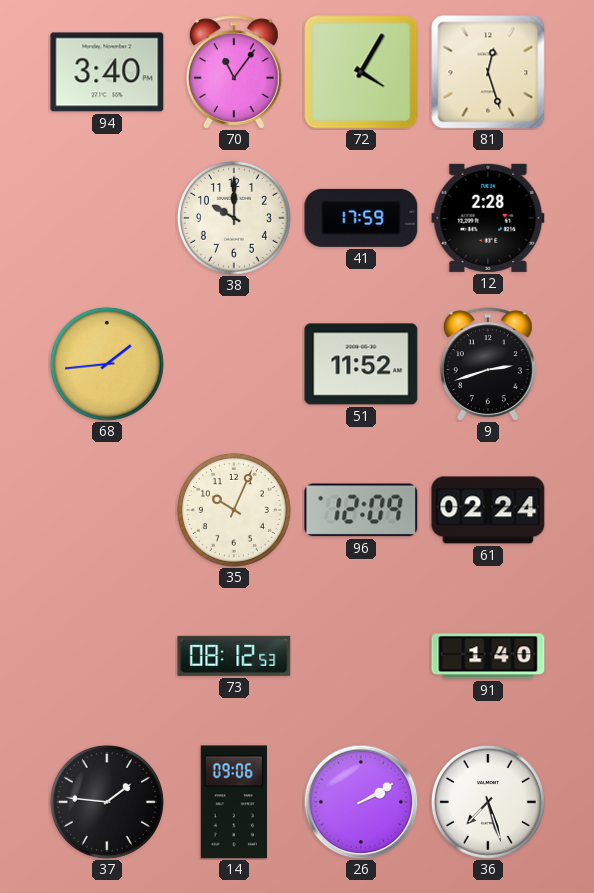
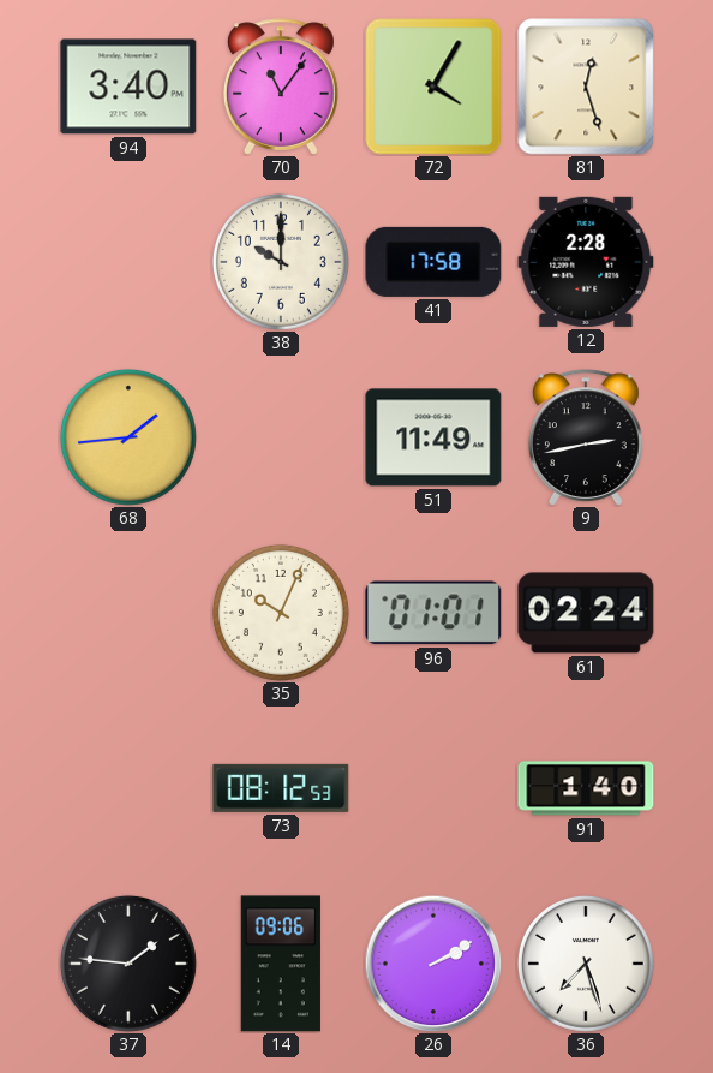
41: 17:59 -> 17:58
51: 11:52 -> 11:49
9: 2:42 -> 2:43
96: 12:09 -> 01:01
